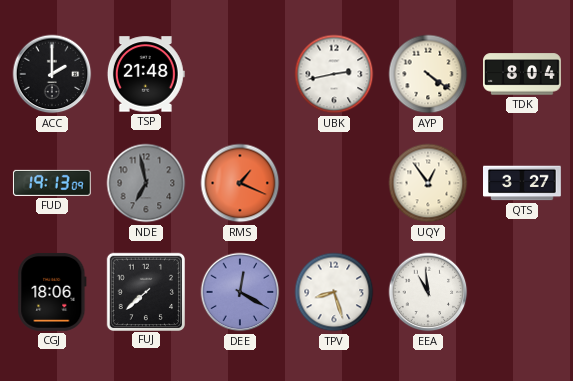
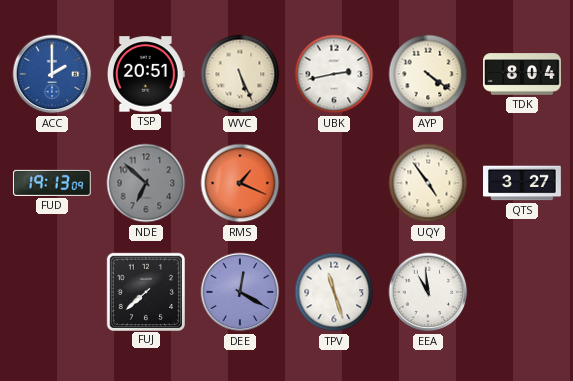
ACC dial: black -> blue
TSP: 21:48 -> 20:51
WVC: none -> 5:26
NDE: 6:58 -> 6:52
UQY: 12:54 -> 4:54
CGJ: 18:06 -> none
TPV: 8:27 -> 11:27
